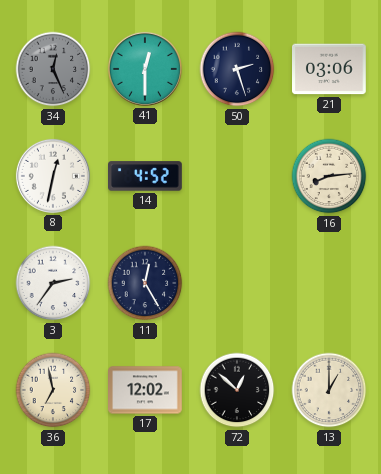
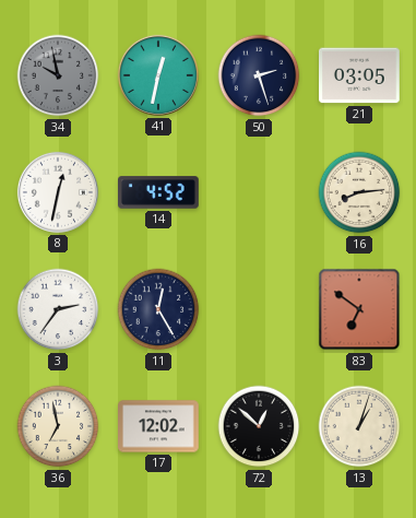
34: 12:26 -> 9:58
41: 12:30 -> 12:32
21: 03:06 -> 03:05
83: none -> 6:51
13: 1:00 -> 1:03
